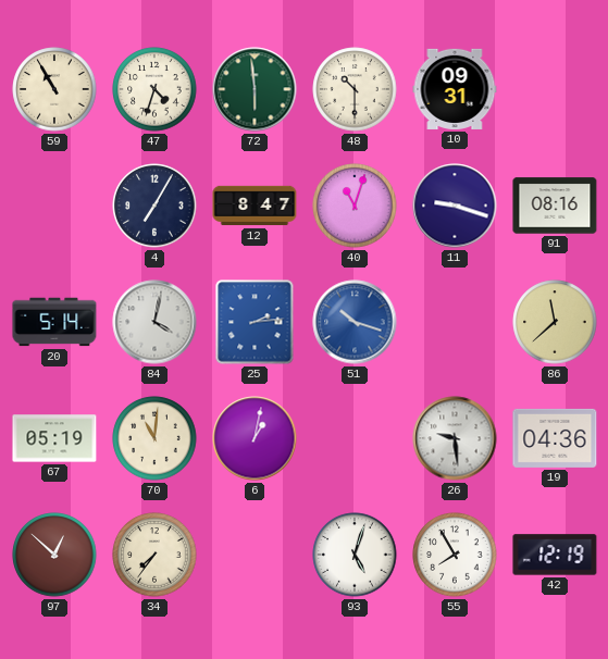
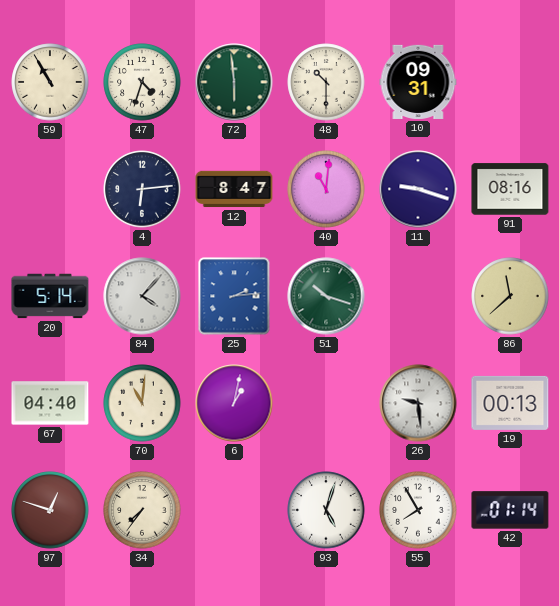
4: 7:05 -> 6:14
40: 11:03 -> 11:01
84: 4:02 -> 4:07
51 dial: blue -> green
67: 05:19 -> 04:40
19: 04:36 -> 00:13
97: 12:52 -> 12:48
42: 12:19 -> 01:14
